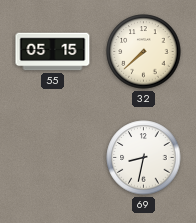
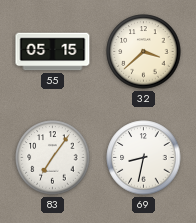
32: 7:38 -> 3:38
83: none -> 7:06
